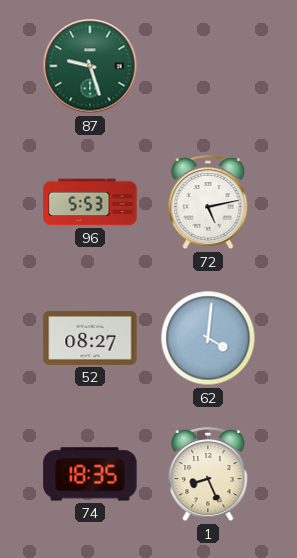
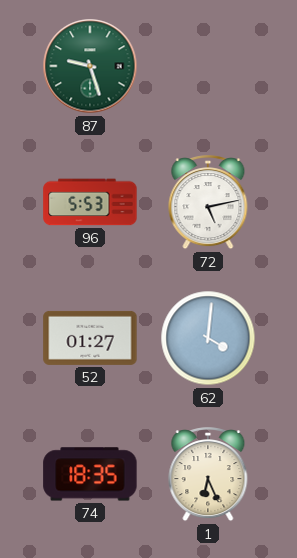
52: 08:27 -> 01:27
1: 8:26 -> 6:26
